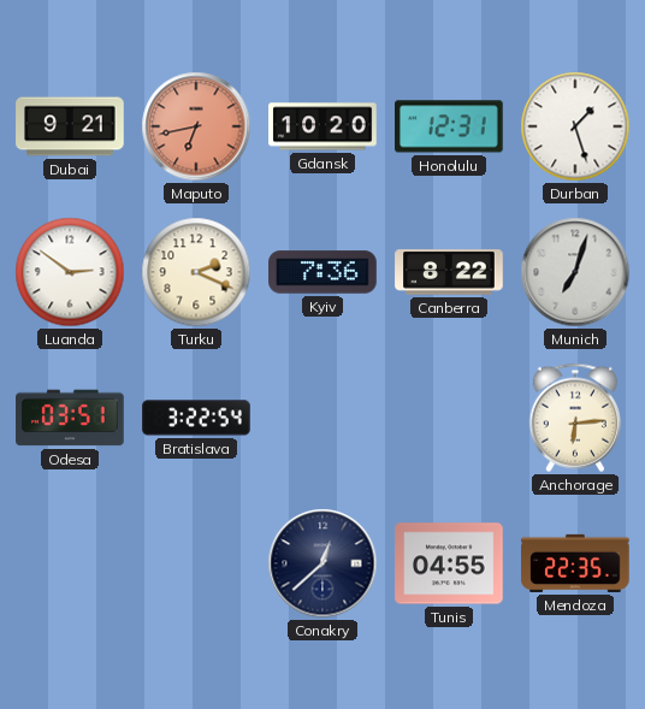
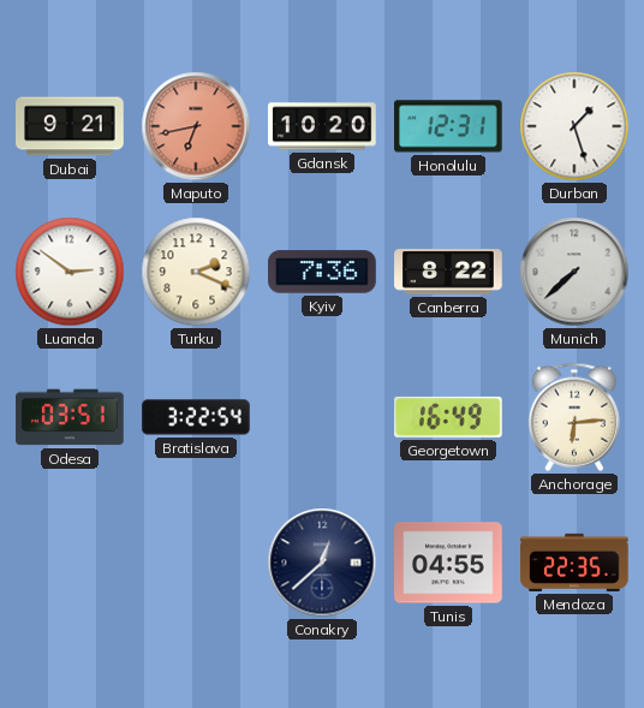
Munich: 7:03 -> 7:38
Georgetown: none -> 16:49
